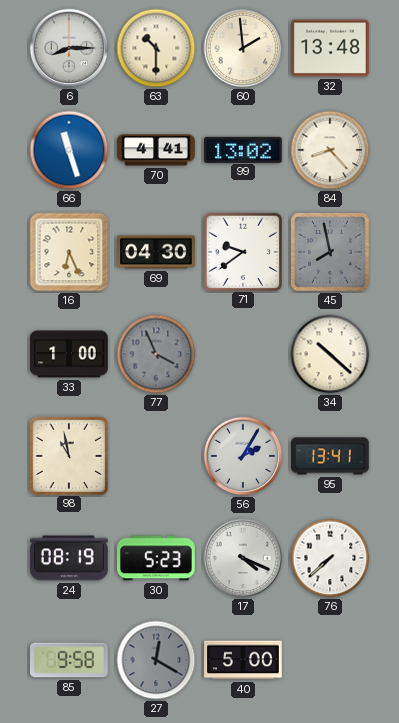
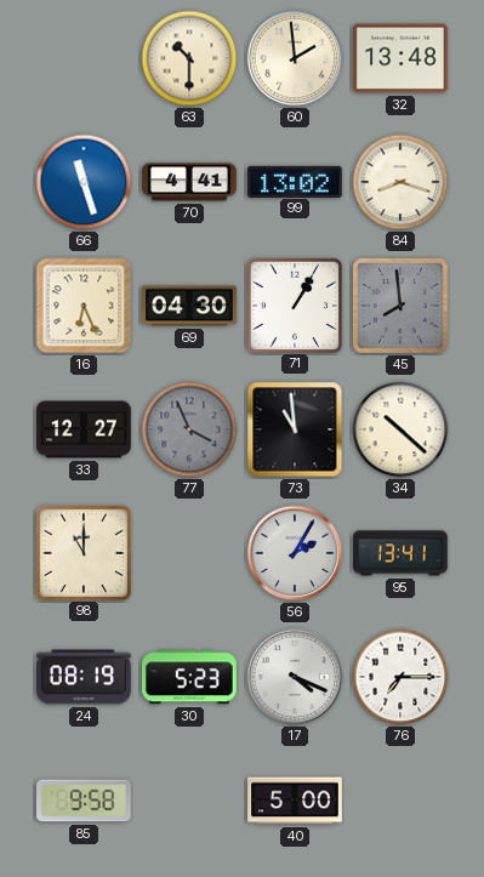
6: 8:15 -> none
84: 8:23 -> 8:18
71: 9:39 -> 1:05
45: 7:58 -> 7:59
33: 1:00 -> 12:27
73: none -> 10:59
98: 10:58 -> 11:00
76: 7:38 -> 7:15
27: 12:20 -> none
